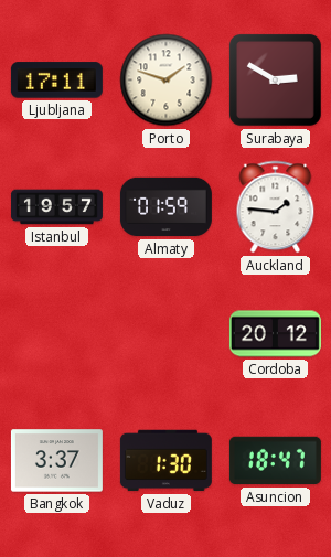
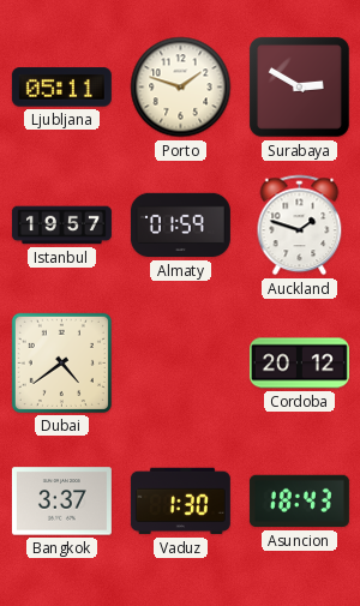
Ljubljana: 17:11 -> 05:11
Auckland: 1:46 -> 1:48
Dubai: none -> 4:39
Asuncion: 18:47 -> 18:43
